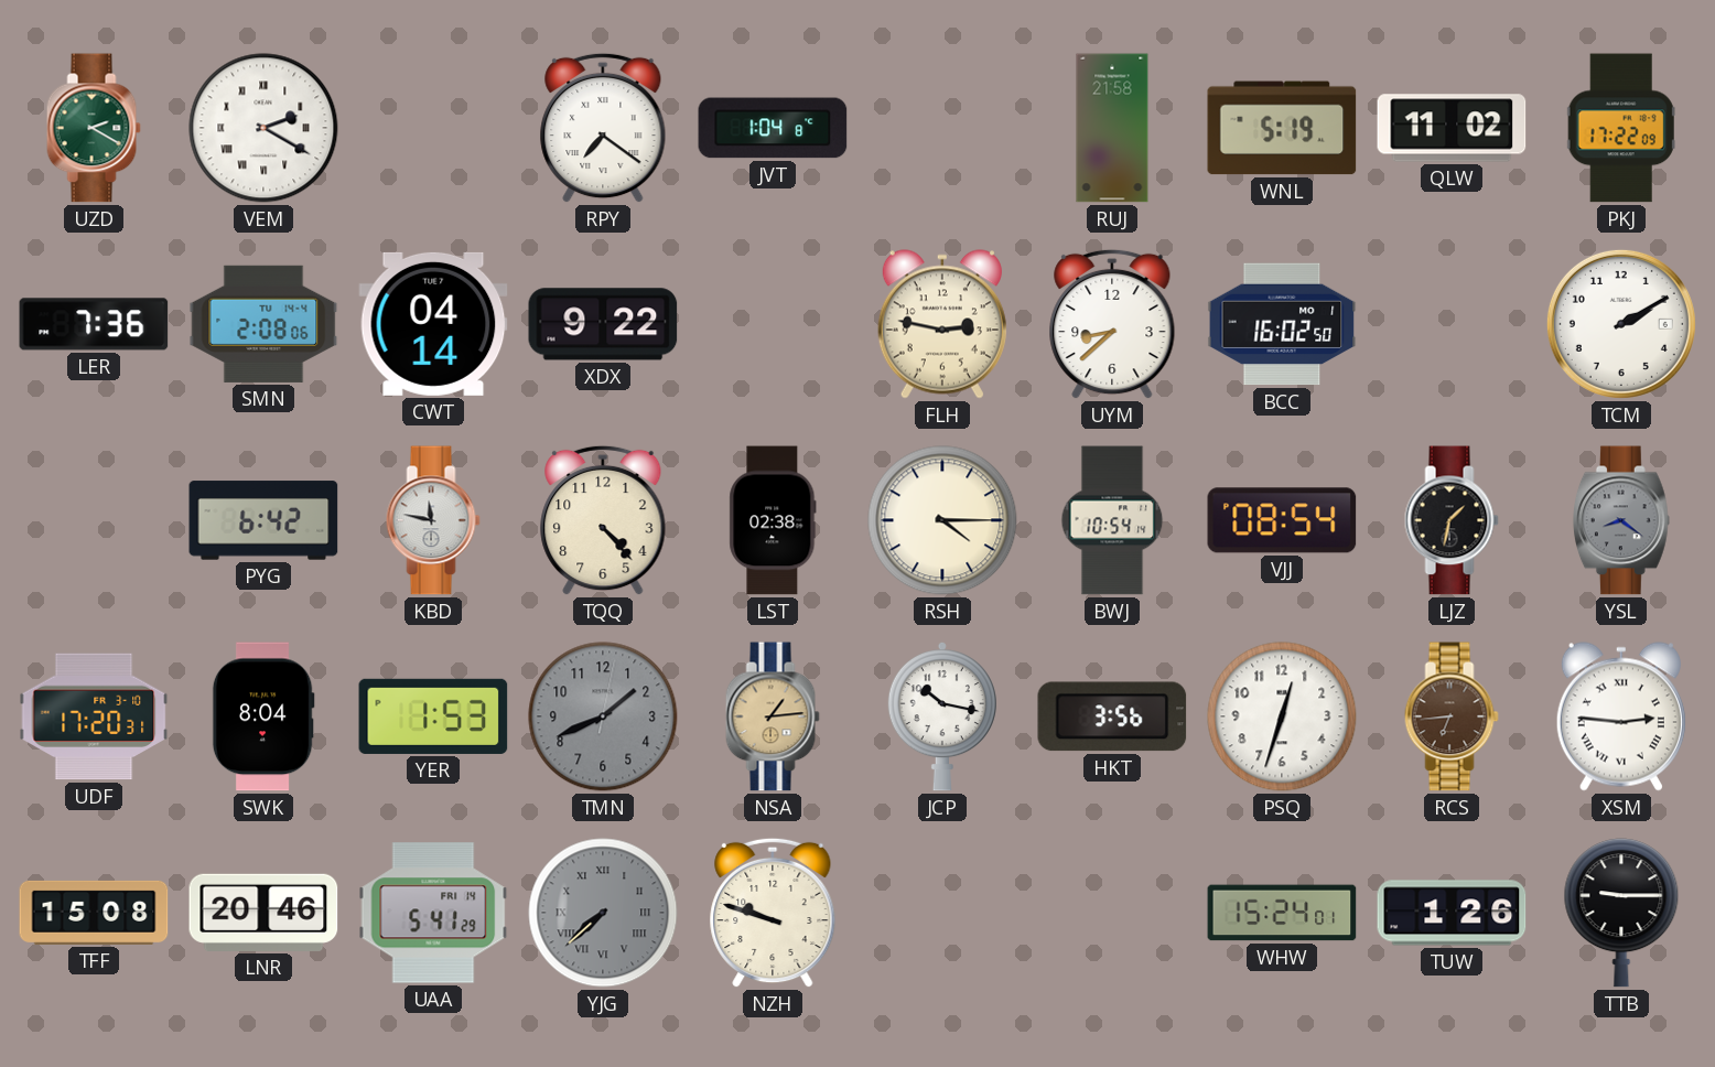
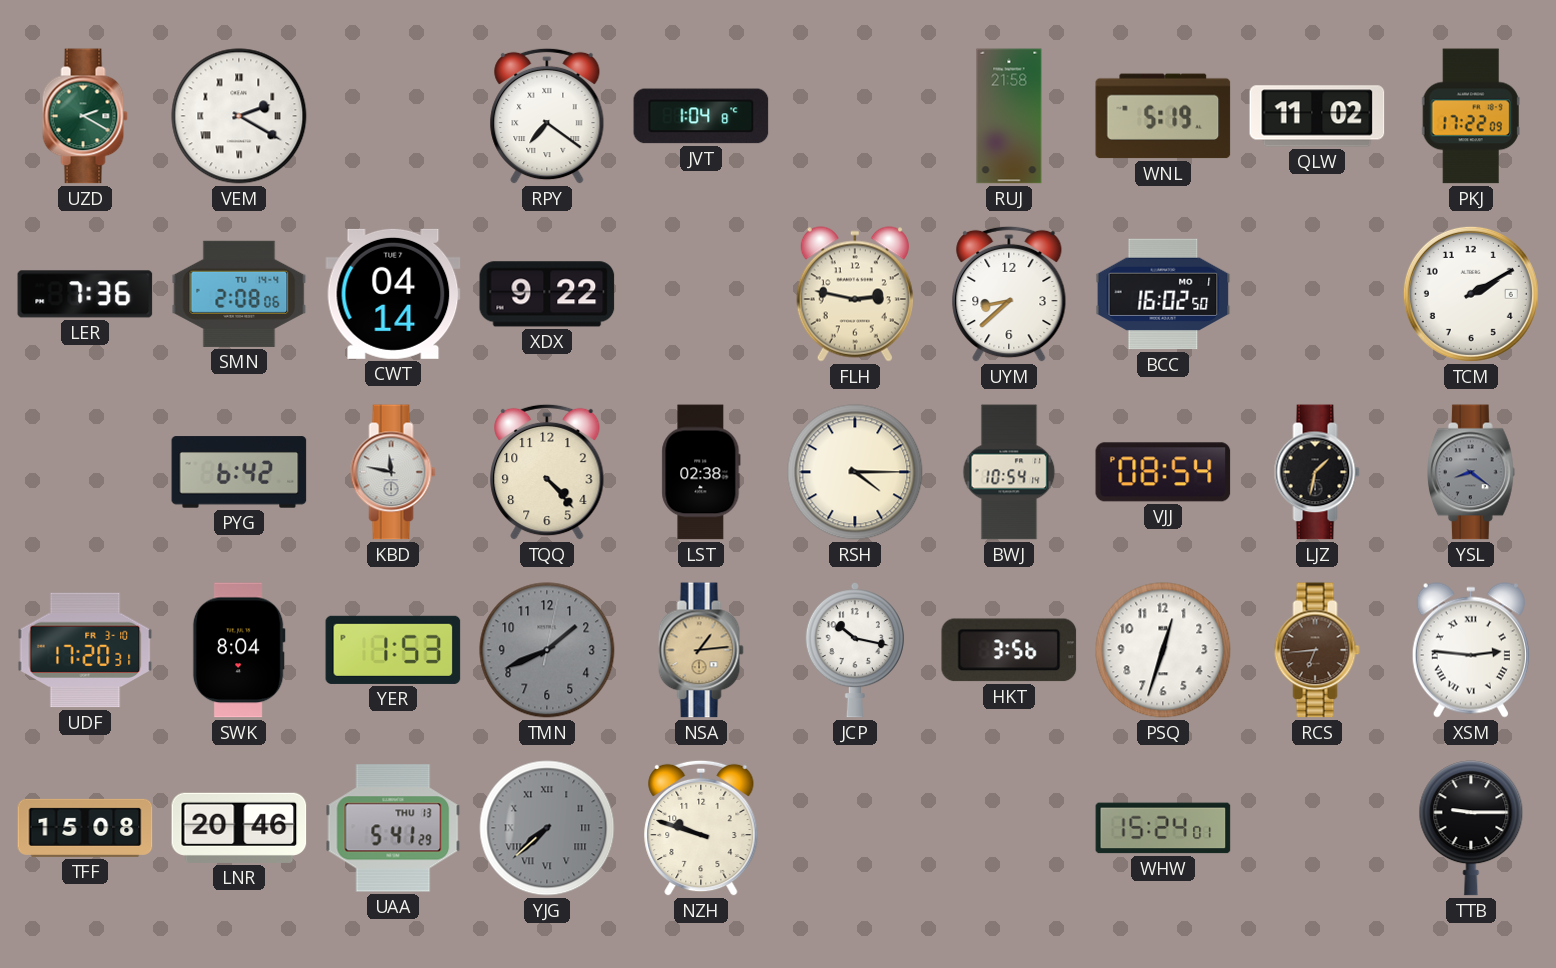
UAA date: FRI 14 -> THU 13
TUW: 1:26 -> none
